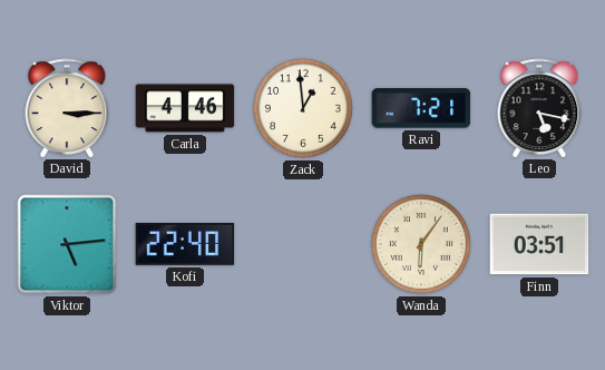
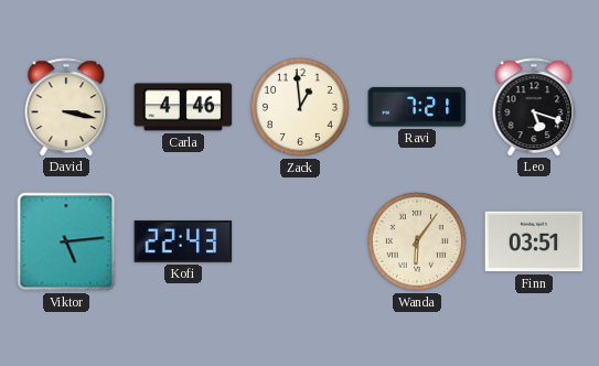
David: 3:15 -> 3:17
Leo: 5:17 -> 5:18
Kofi: 22:40 -> 22:43
